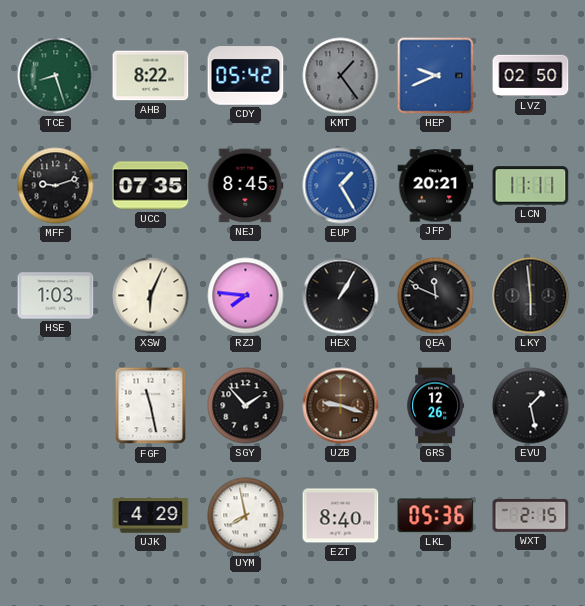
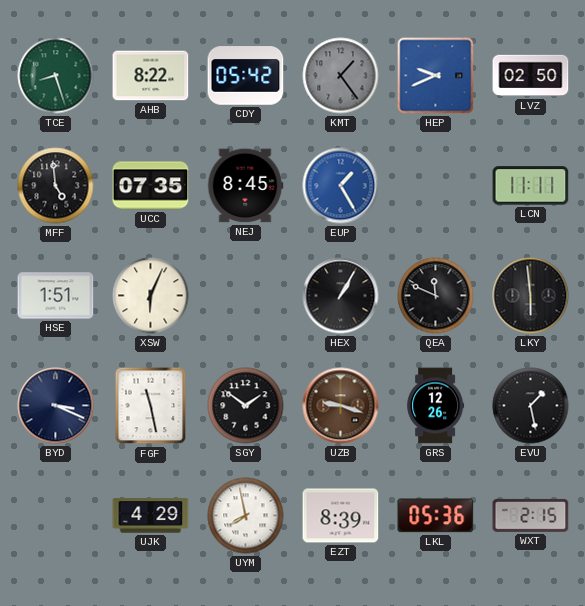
MFF: 9:12 -> 4:59
JFP: 20:21 -> none
HSE: 1:03 -> 1:51
RZJ: 7:46 -> none
BYD: none -> 3:19
SGY: 1:53 -> 1:51
EZT: 8:40 -> 8:39
